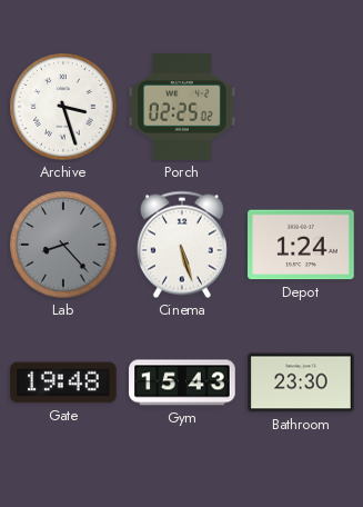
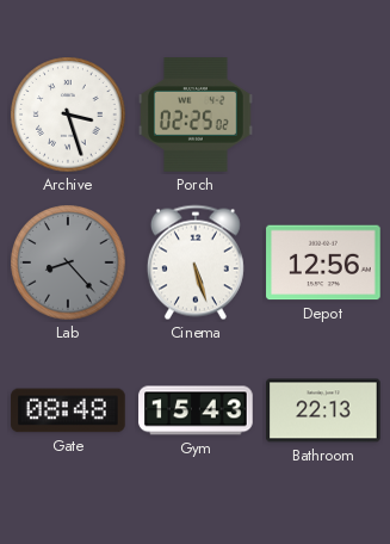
Depot: 1:24 -> 12:56
Gate: 19:48 -> 08:48
Bathroom: 23:30 -> 22:13
